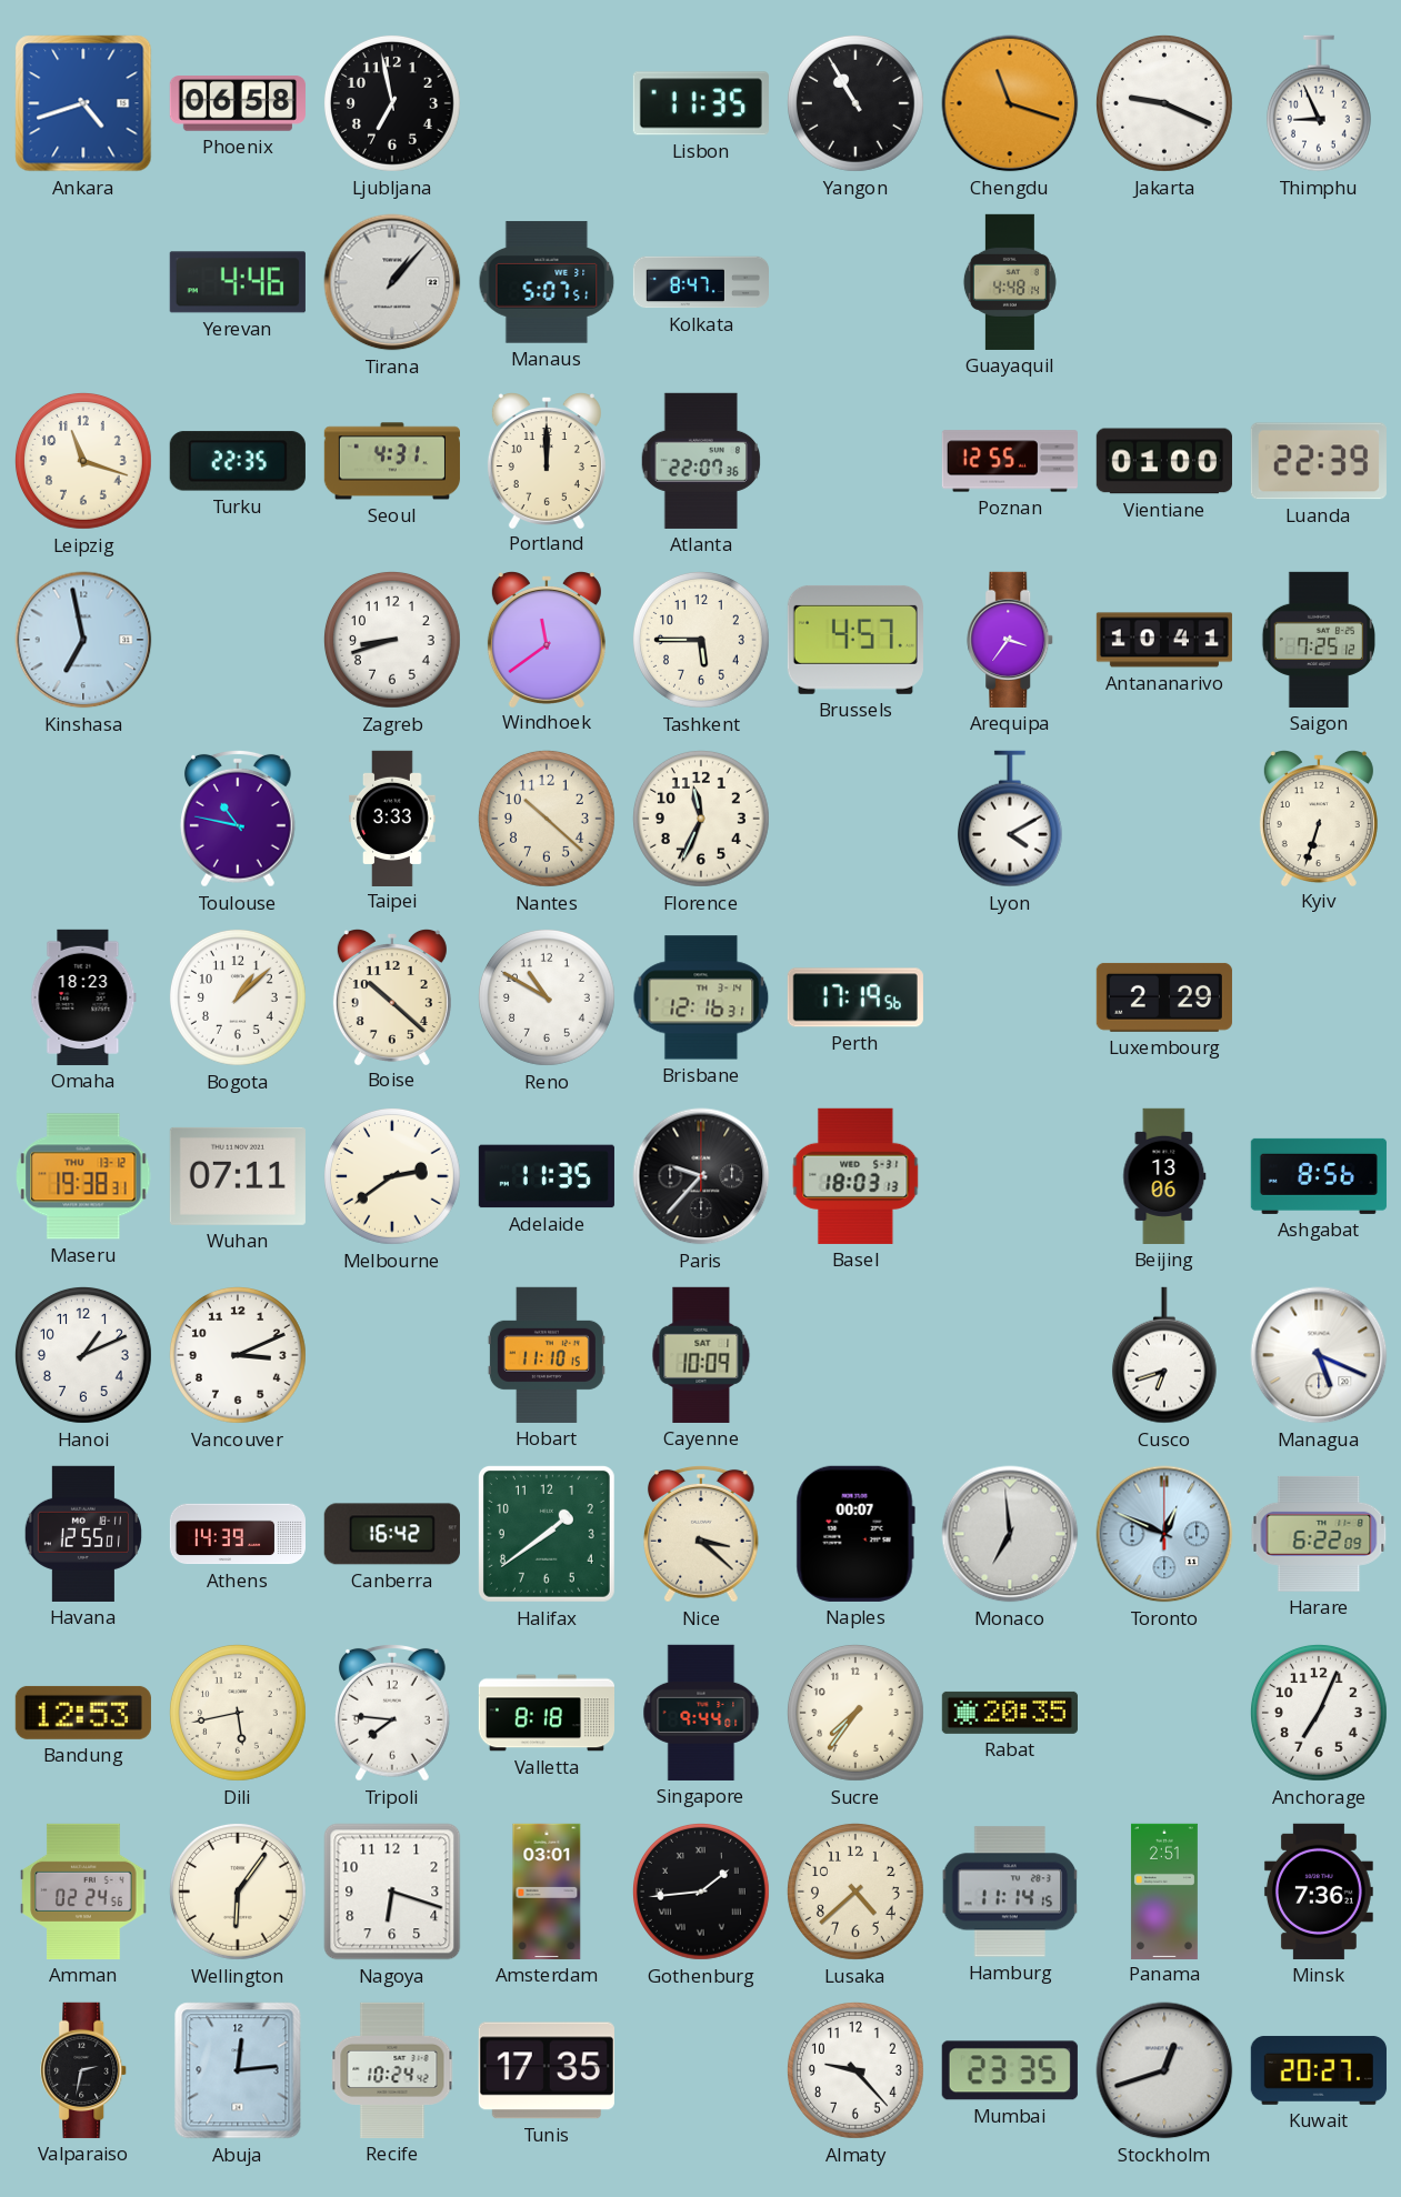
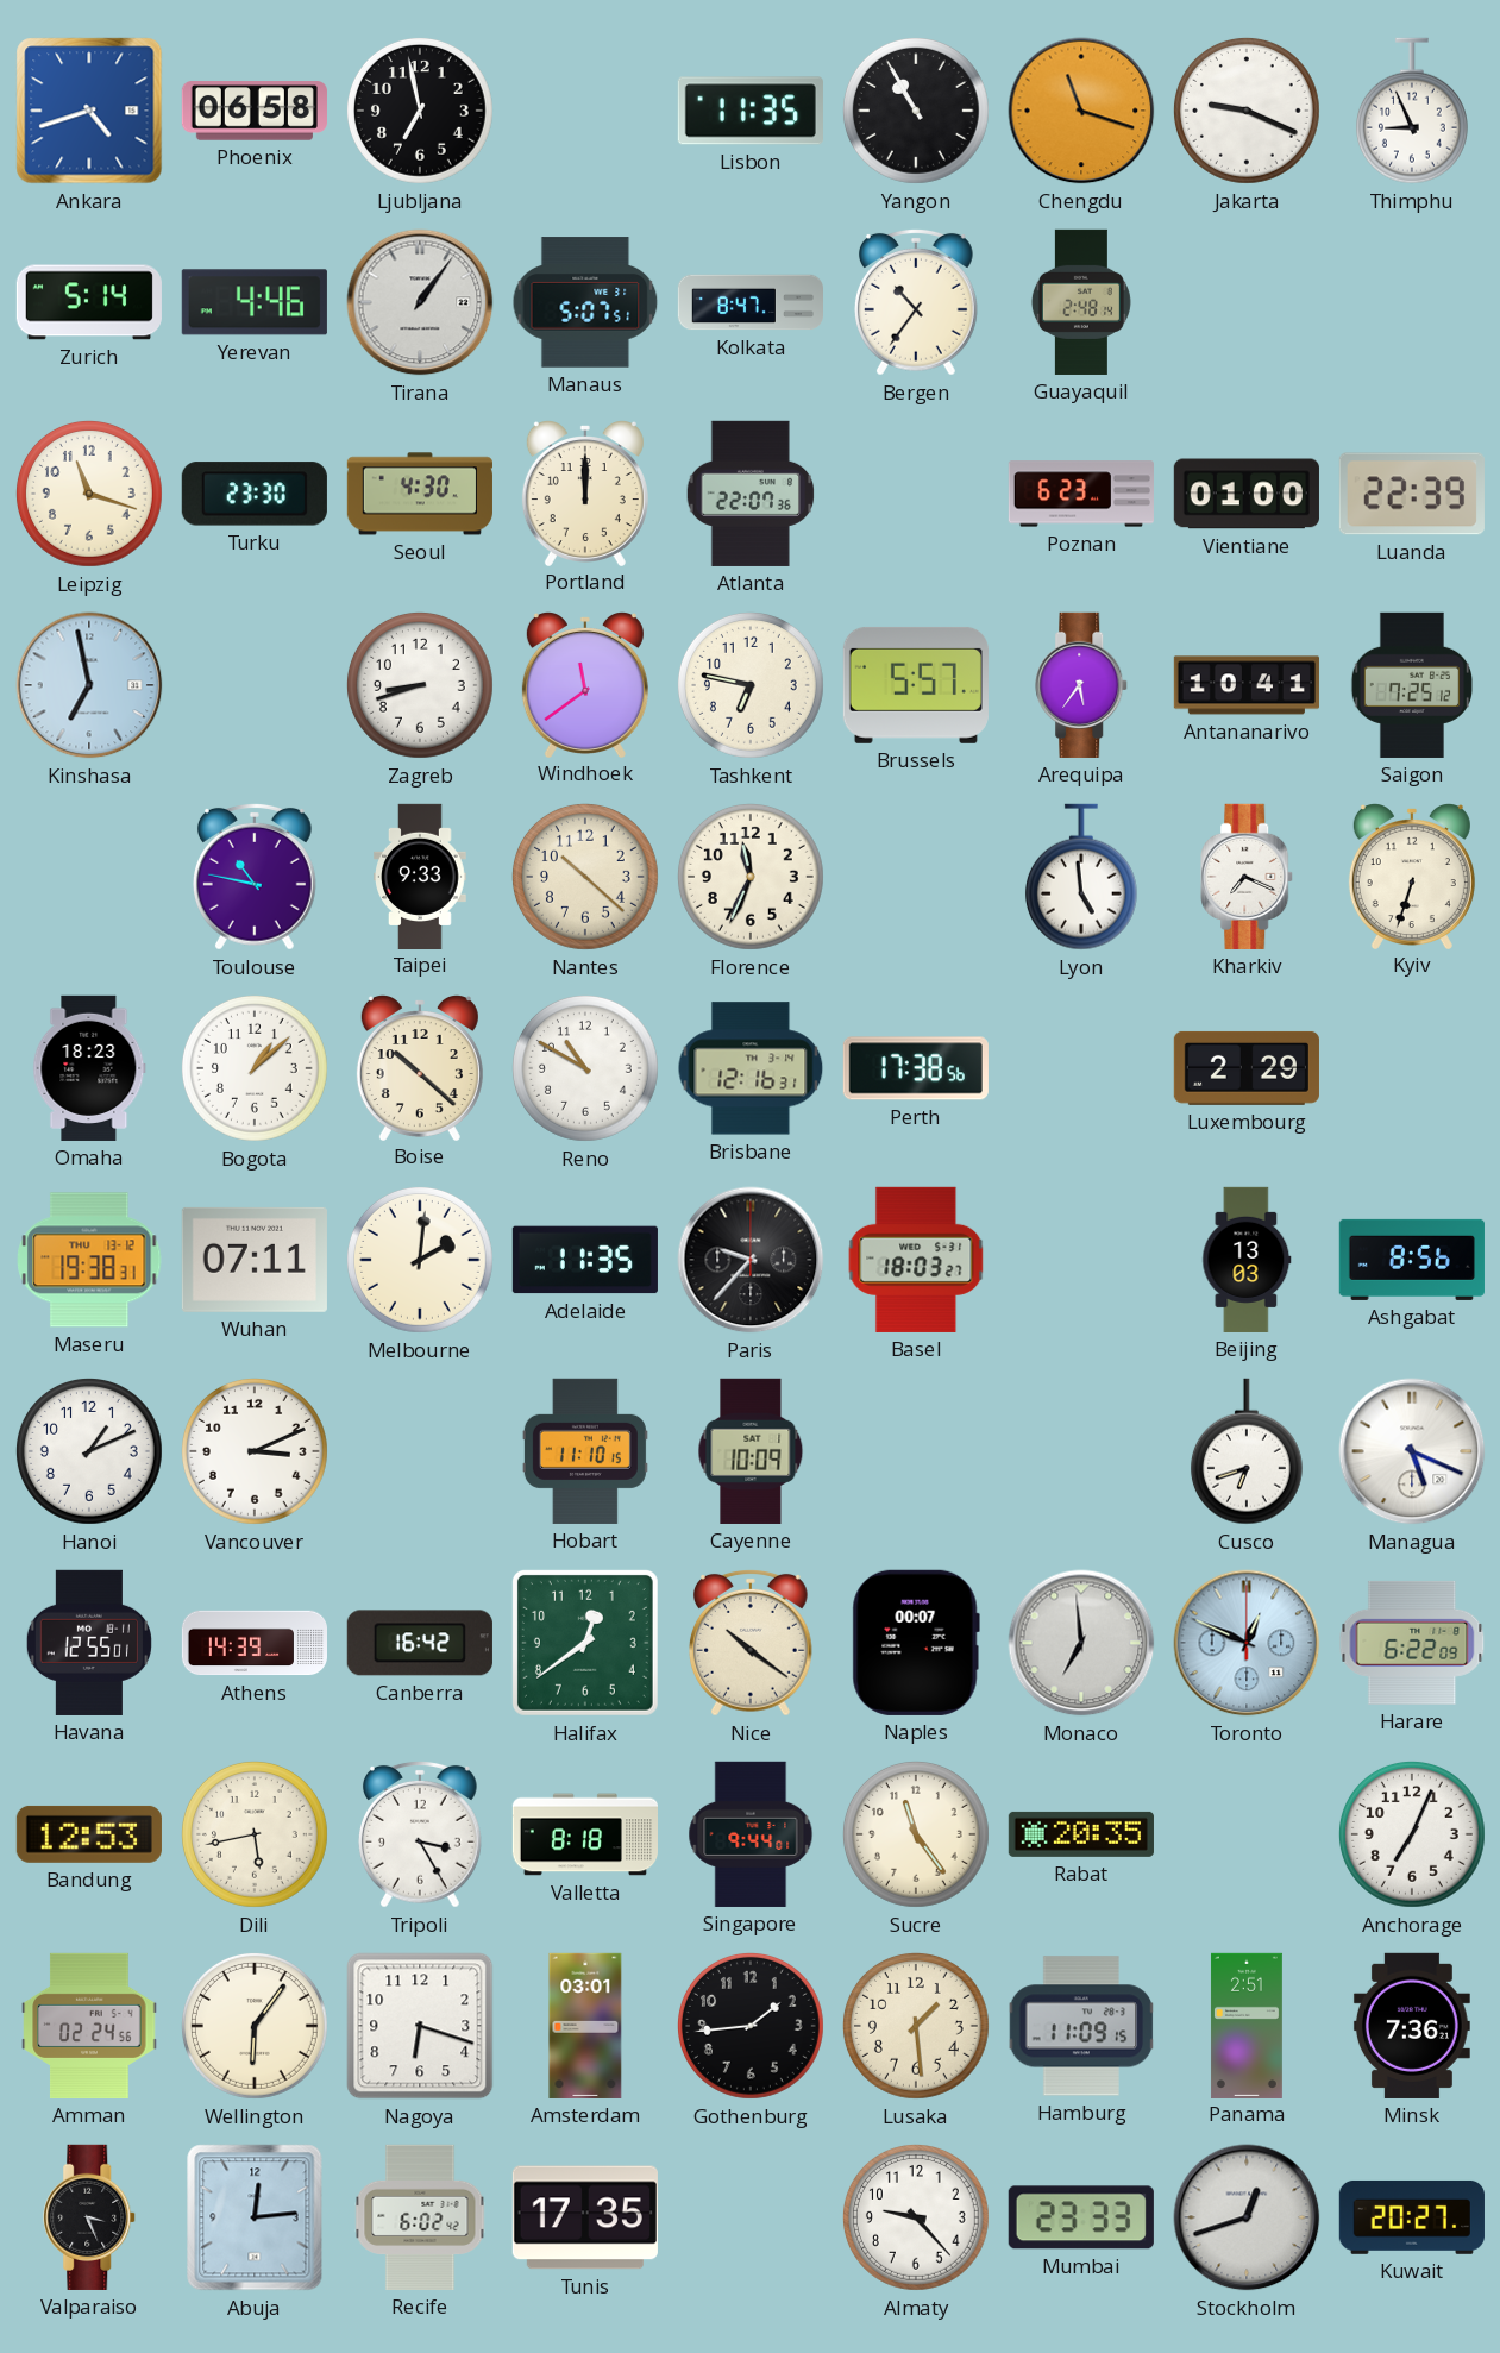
Zurich: none -> 5:14
Tirana: 1:07 -> 1:06
Bergen: none -> 10:36
Guayaquil: 4:48 -> 2:48
Turku: 22:35 -> 23:30
Seoul: 4:31 -> 4:30
Poznan: 12:55 -> 6:23
Tashkent: 5:45 -> 6:47
Brussels: 4:57 -> 5:57
Arequipa: 3:36 -> 5:36
Taipei: 3:33 -> 9:33
Lyon: 4:10 -> 4:59
Kharkiv: none -> 7:19
Perth: 17:19 -> 17:38
Melbourne: 2:39 -> 2:01
Basel: 18:03:13 -> 18:03:27
Beijing: 13:06 -> 13:03
Halifax: 1:39 -> 12:39
Nice: 3:22 -> 10:21
Tripoli: 7:46 -> 3:25
Sucre: 7:36 -> 11:24
Gothenburg numerals: Roman -> Arabic
Lusaka: 4:38 -> 1:29
Hamburg: 11:14 -> 11:09
Valparaiso: 2:32 -> 3:26
Recife: 10:24 -> 6:02
Mumbai: 23:35 -> 23:33
